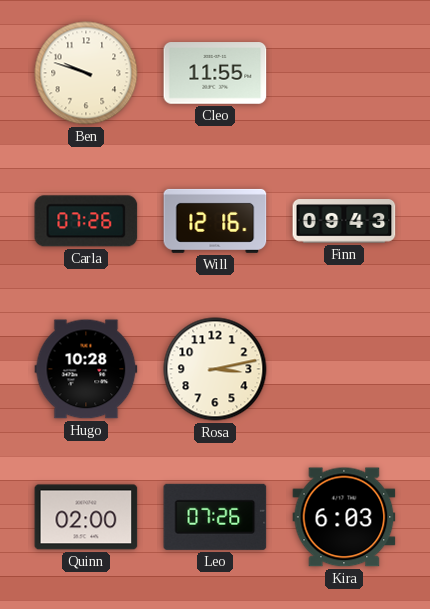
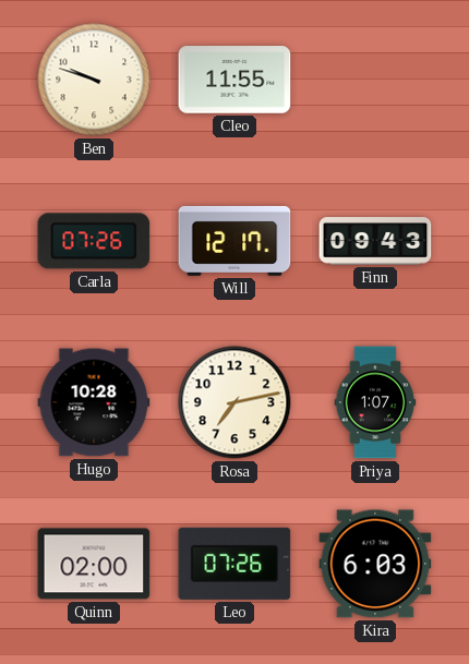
Will: 12:16 -> 12:17
Rosa: 3:13 -> 7:13
Priya: none -> 1:07
